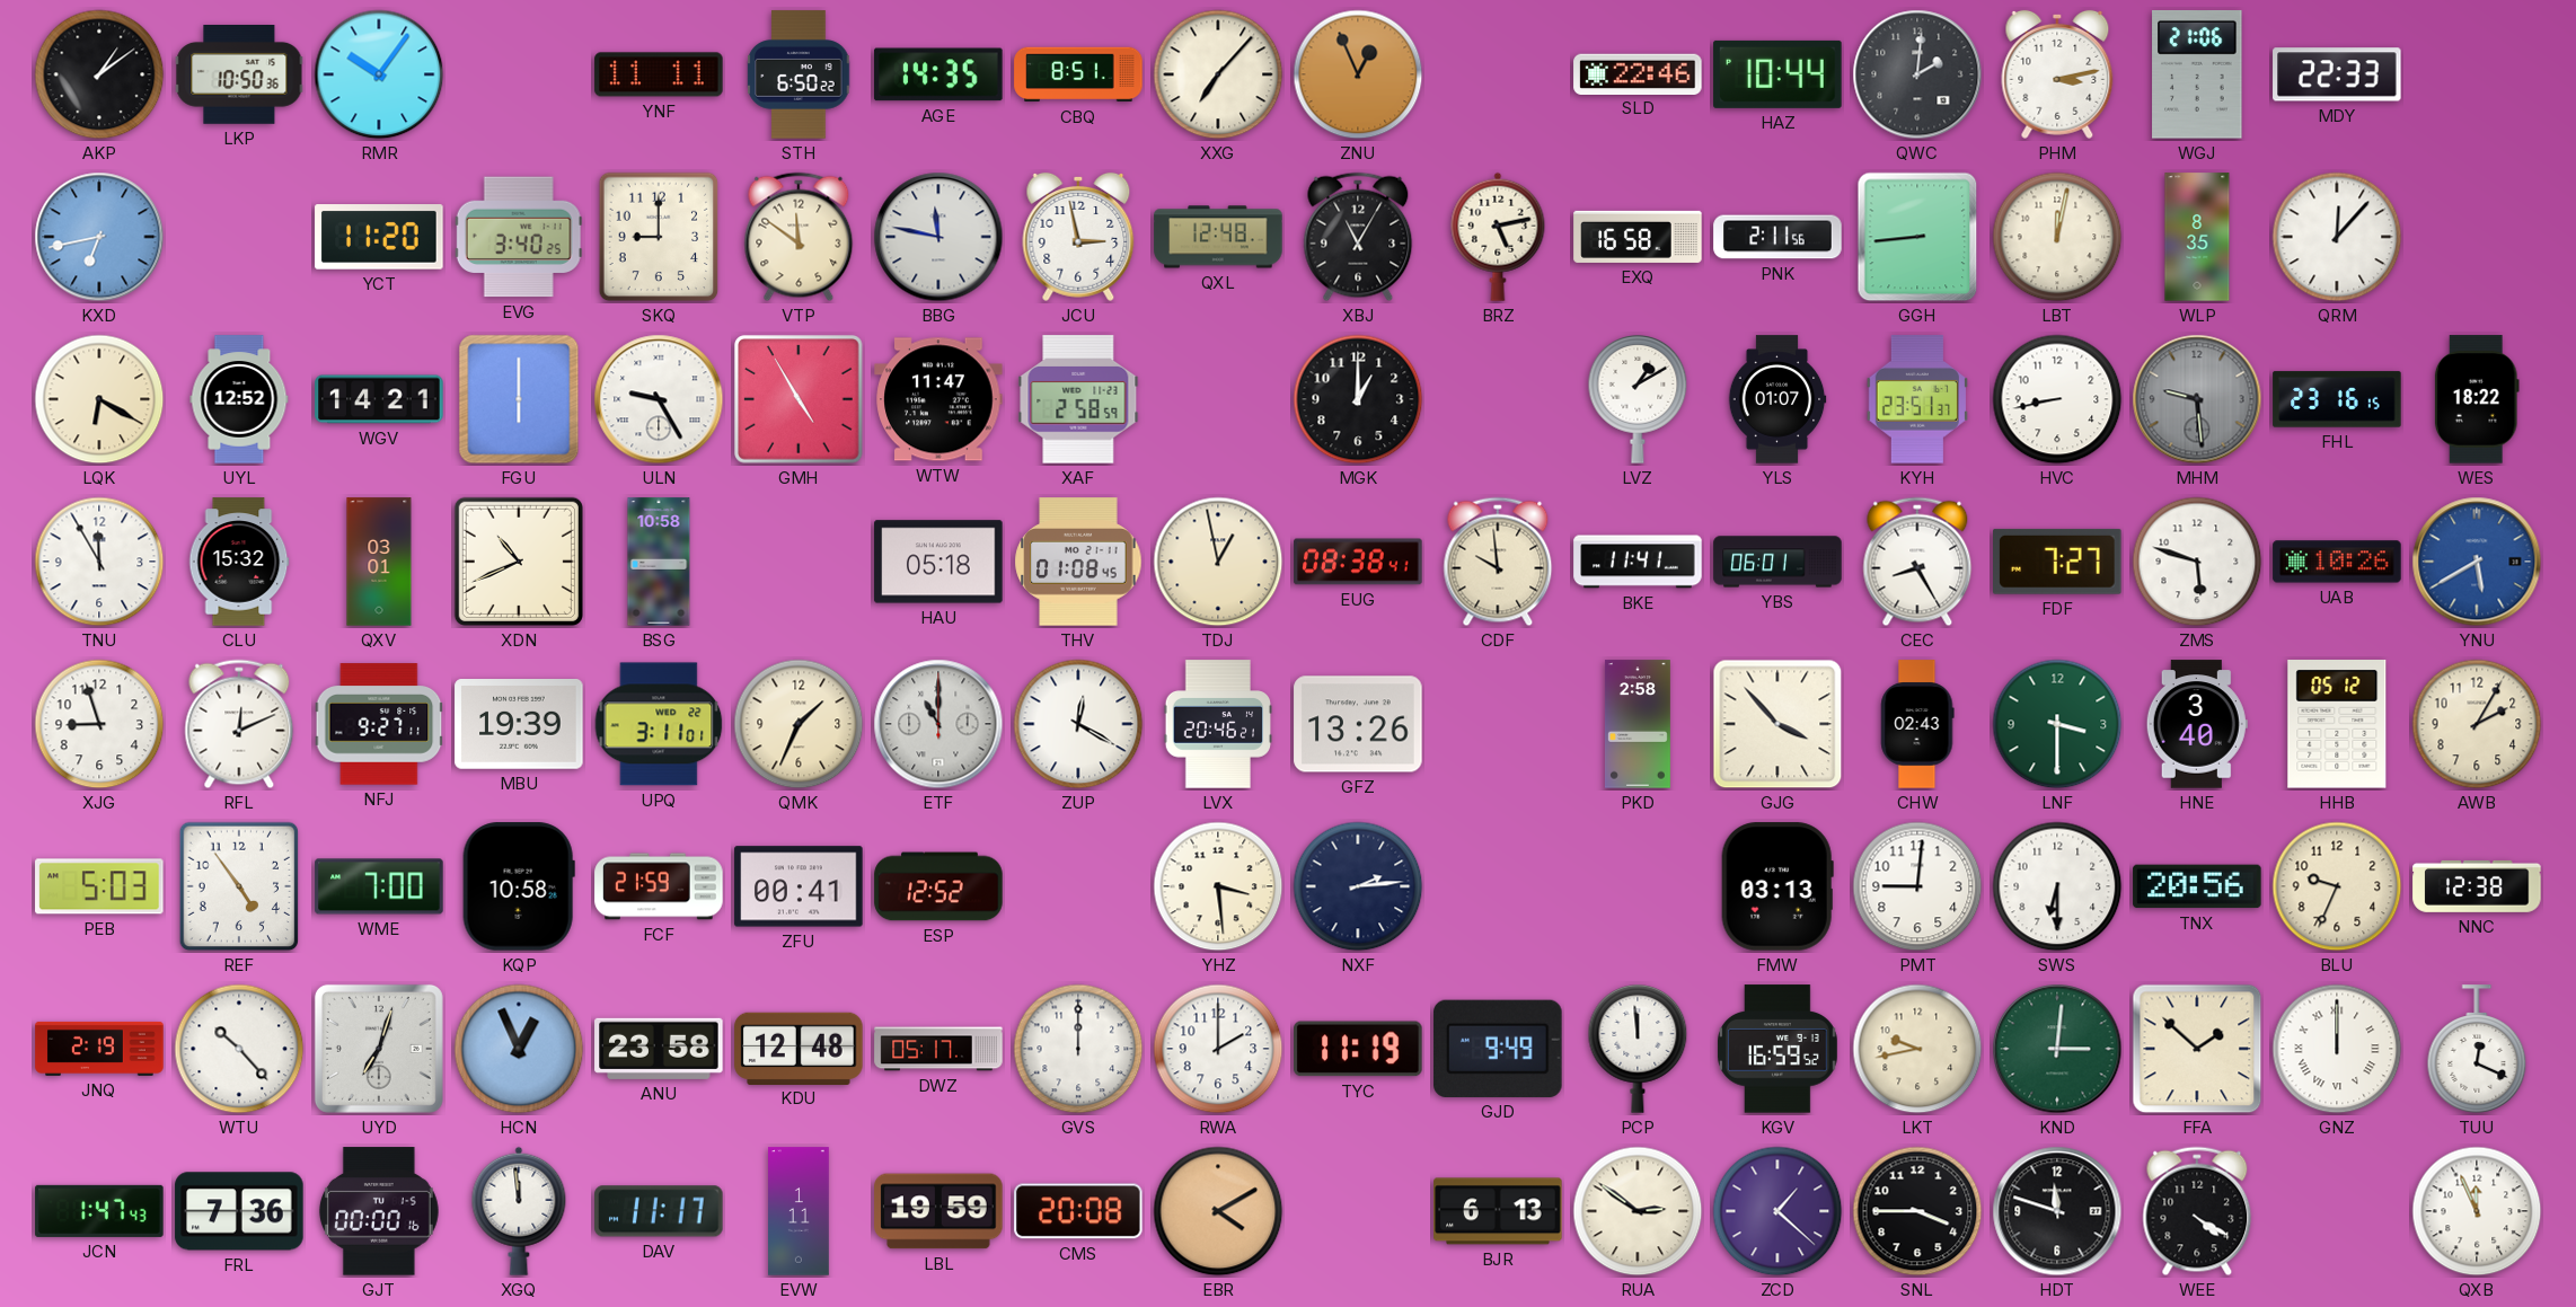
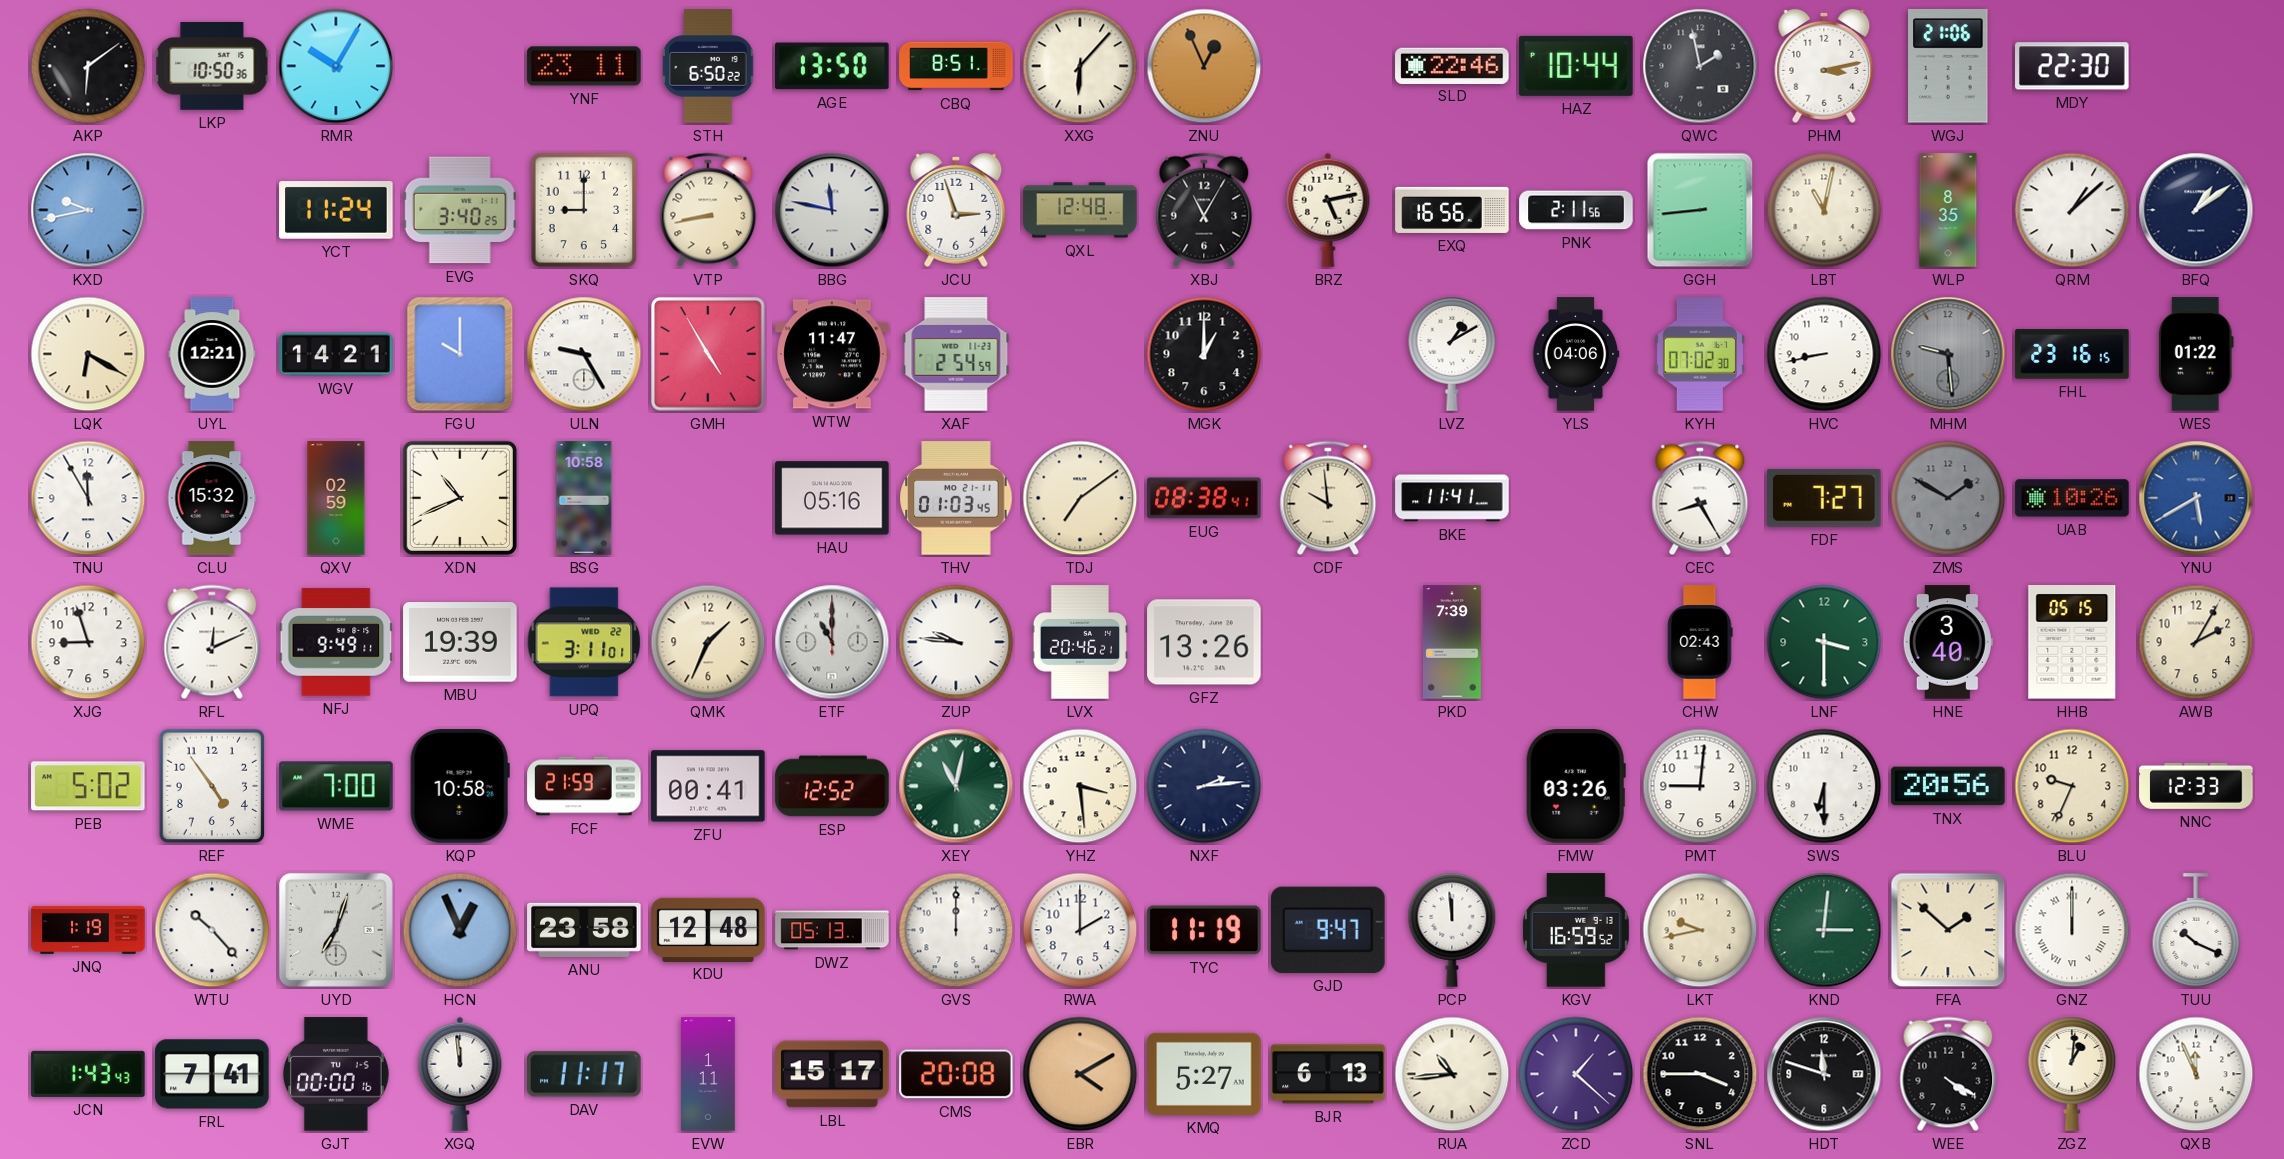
AKP: 1:09 -> 6:09
RMR: 10:06 -> 10:05
YNF: 11:11 -> 23:11
AGE: 14:35 -> 13:50
XXG: 7:07 -> 6:07
QWC: 2:01 -> 1:58
MDY: 22:33 -> 22:30
KXD: 6:43 -> 9:43
YCT: 11:20 -> 11:24
VTP: 11:51 -> 8:43
JCU: 2:58 -> 2:57
EXQ: 16:58 -> 16:56
LBT: 12:02 -> 11:02
QRM: 12:07 -> 1:08
BFQ: none -> 1:09
UYL: 12:52 -> 12:21
FGU: 6:00 -> 10:00
XAF: 2:58 -> 2:54
YLS: 01:07 -> 04:06
KYH: 23:51 -> 07:02
WES: 18:22 -> 01:22
QXV: 03:01 -> 02:59
HAU: 05:18 -> 05:16
THV: 01:08 -> 01:03
TDJ: 12:58 -> 7:09
YBS: 06:01 -> none
ZMS: 5:48 -> 1:50
ZMS dial: white -> grey
NFJ: 9:27 -> 9:49
ZUP: 12:20 -> 9:46
PKD: 2:58 -> 7:39
GJG: 3:53 -> none
HHB: 05:12 -> 05:15
PEB: 5:03 -> 5:02
XEY: none -> 11:02
FMW: 03:13 -> 03:26
NNC: 12:38 -> 12:33
JNQ: 2:19 -> 1:19
DWZ: 05:17 -> 05:13
GJD: 9:49 -> 9:47
TUU: 12:19 -> 10:19
JCN: 1:47 -> 1:43
FRL: 7:36 -> 7:41
LBL: 19:59 -> 15:17
KMQ: none -> 5:27
RUA: 2:51 -> 10:44
ZGZ: none -> 1:01
